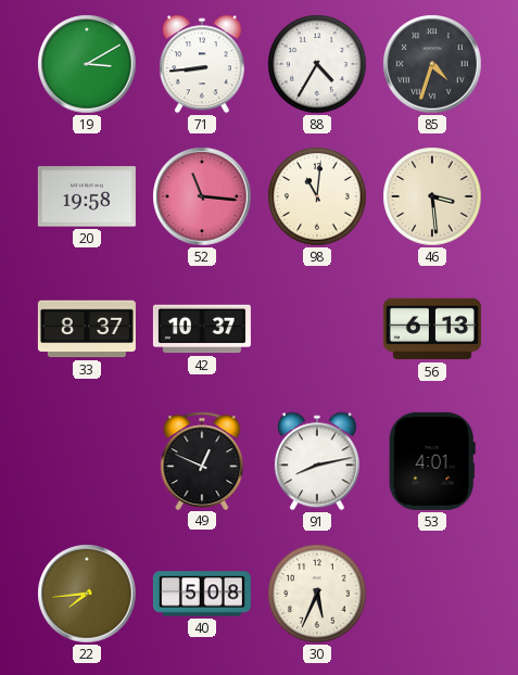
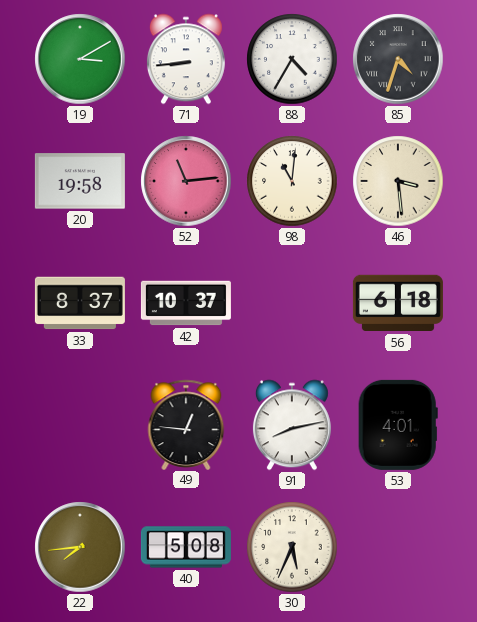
52: 11:16 -> 11:14
56: 6:13 -> 6:18
49: 12:49 -> 12:46
